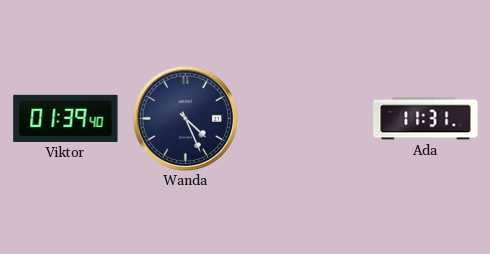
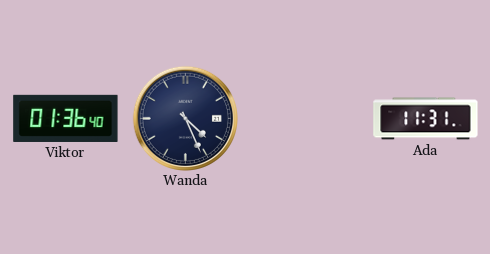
Viktor: 01:39 -> 01:36
